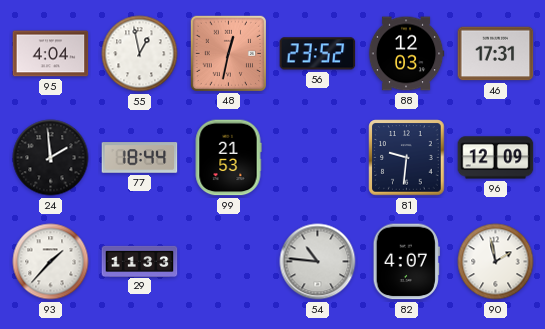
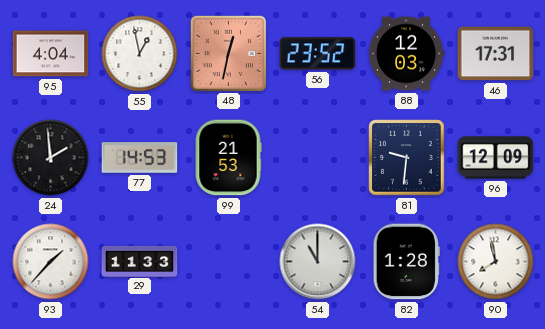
77: 18:44 -> 14:53
54: 10:46 -> 11:00
82: 4:07 -> 1:28
90: 1:58 -> 7:58
